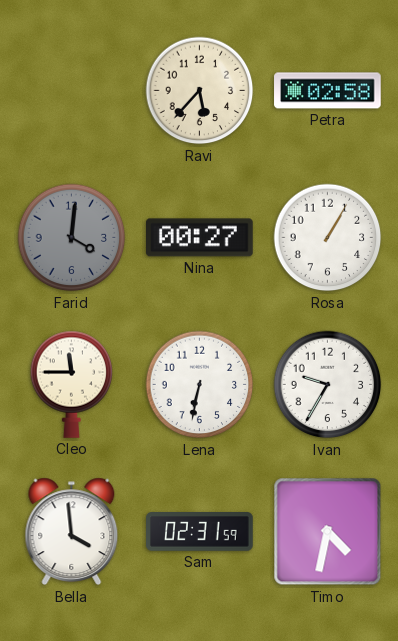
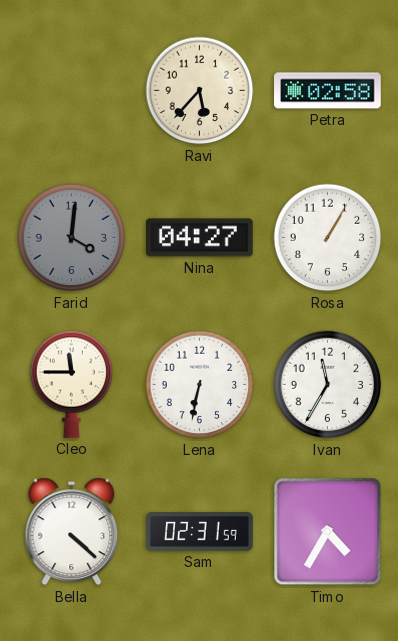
Nina: 00:27 -> 04:27
Ivan: 9:35 -> 11:35
Bella: 3:59 -> 4:22
Timo: 4:32 -> 4:35
